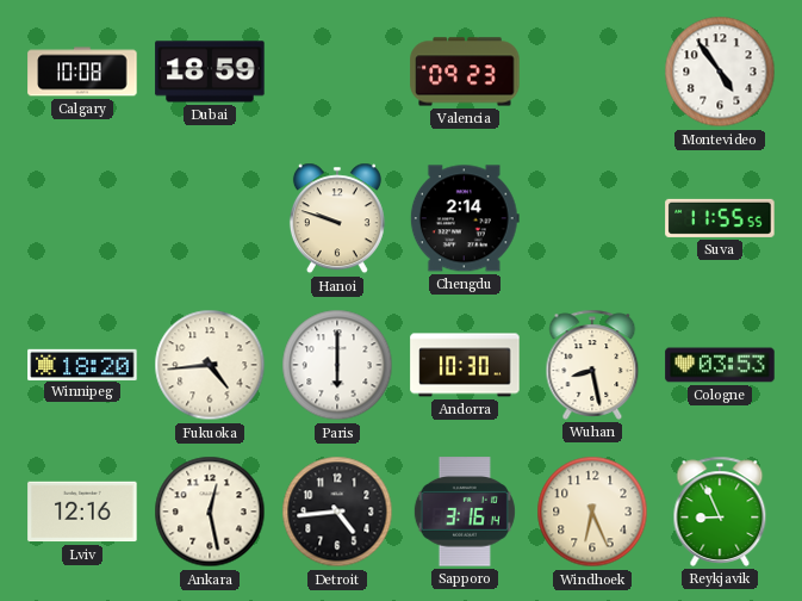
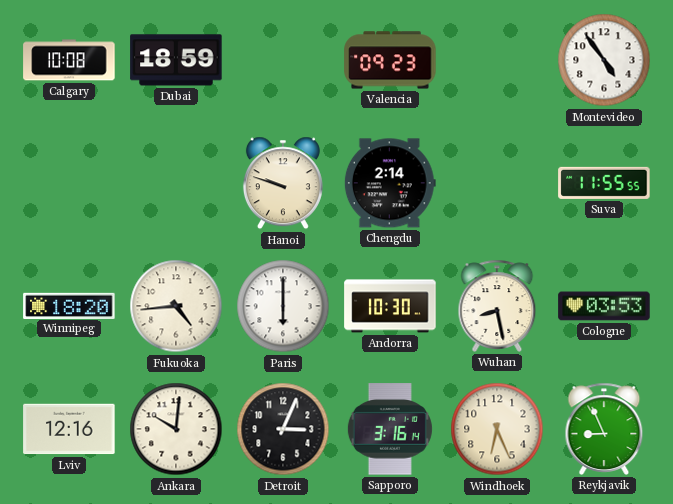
Ankara: 12:28 -> 10:01
Detroit: 4:44 -> 3:04
